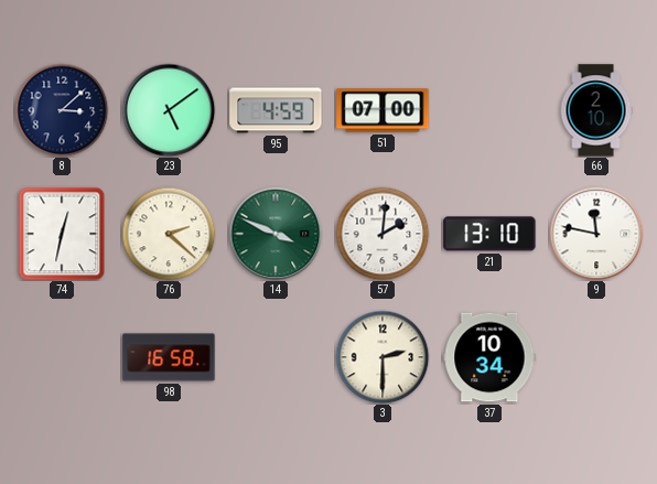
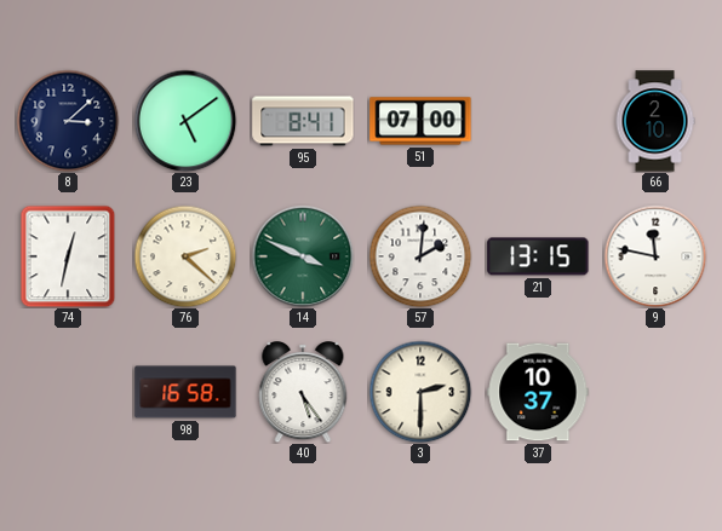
95: 4:59 -> 8:41
21: 13:10 -> 13:15
40: none -> 5:24
37: 10:34 -> 10:37
